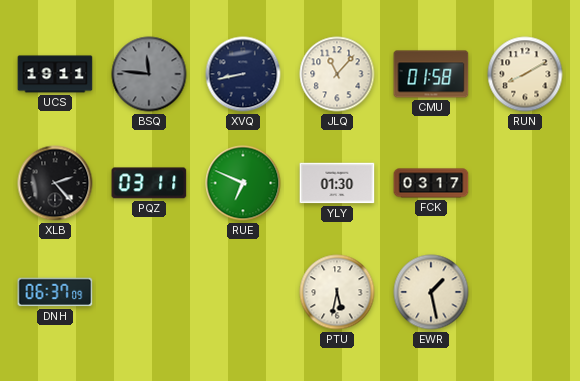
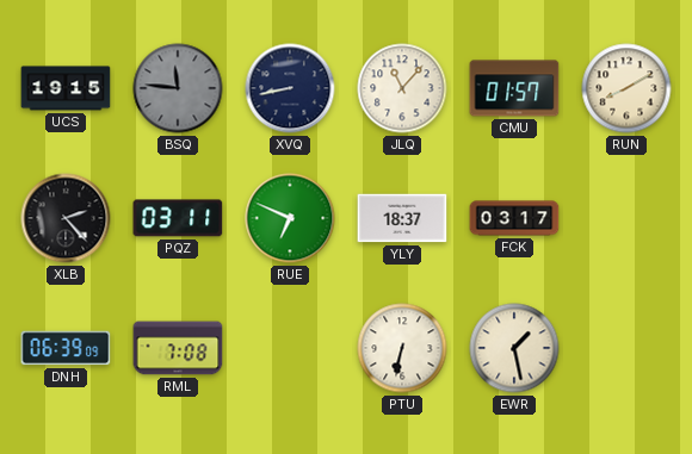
UCS: 19:11 -> 19:15
CMU: 01:58 -> 01:57
YLY: 01:30 -> 18:37
DNH: 06:37 -> 06:39
RML: none -> 7:08
PTU: 5:32 -> 6:32
